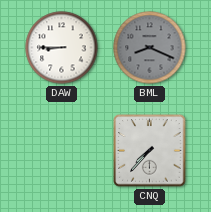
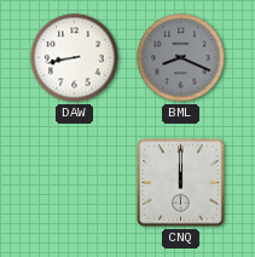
DAW: 8:45 -> 8:43
CNQ: 7:37 -> 12:00
